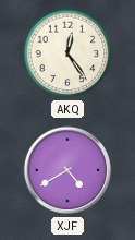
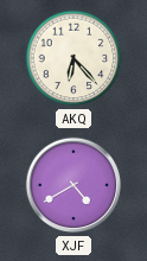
AKQ: 12:24 -> 6:23
